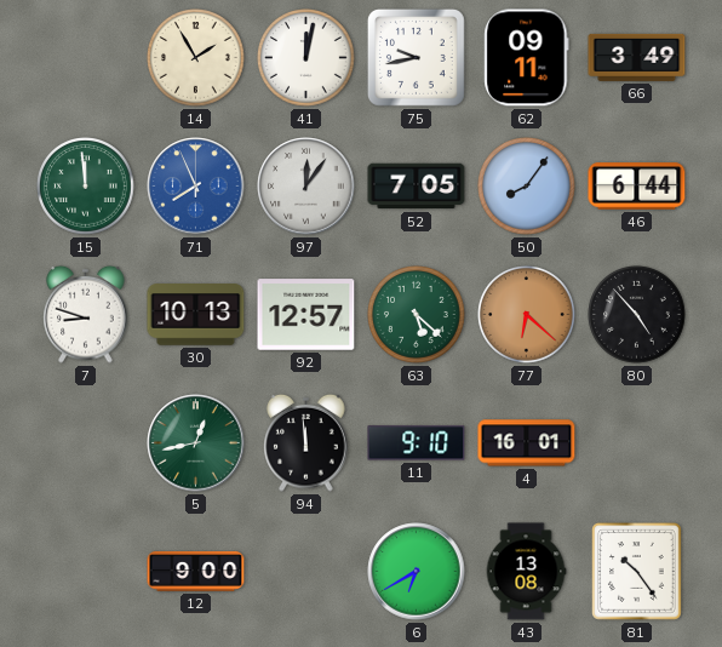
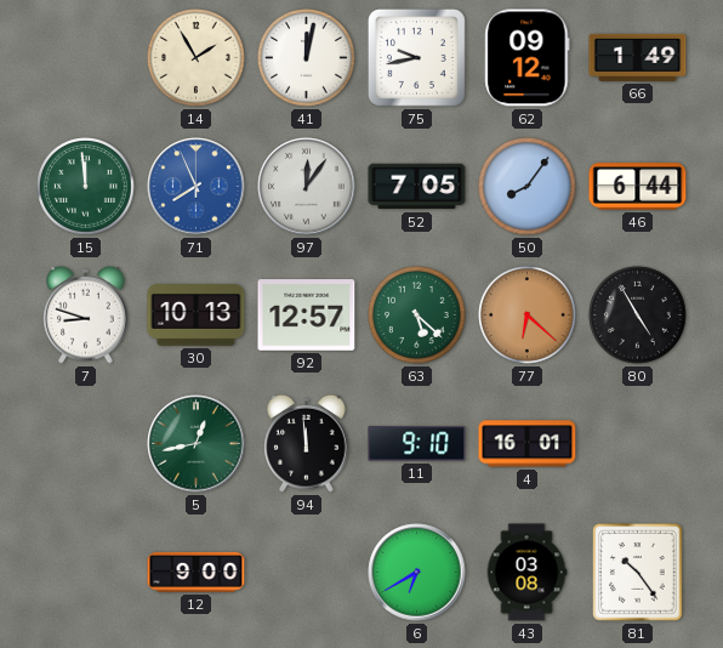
62: 09:11 -> 09:12
66: 3:49 -> 1:49
80: 4:53 -> 4:55
43: 13:08 -> 03:08
